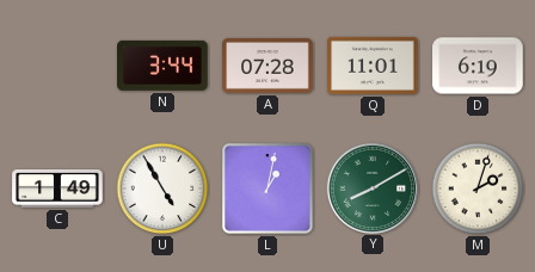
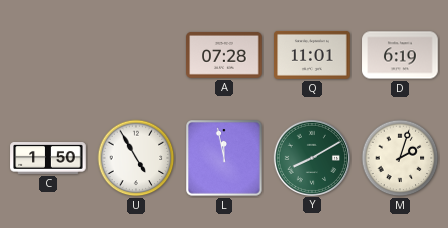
N: 3:44 -> none
C: 1:49 -> 1:50
L: 1:02 -> 11:58
